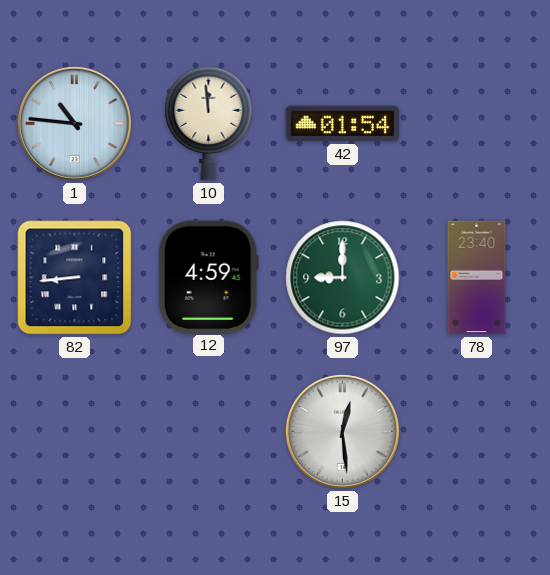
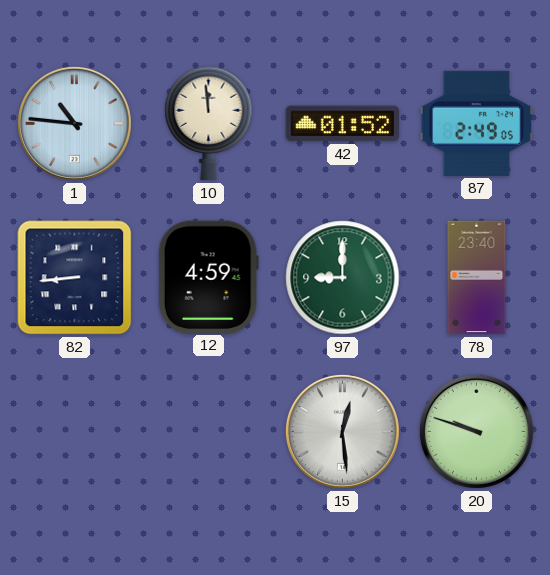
42: 01:54 -> 01:52
87: none -> 2:49
20: none -> 9:48
